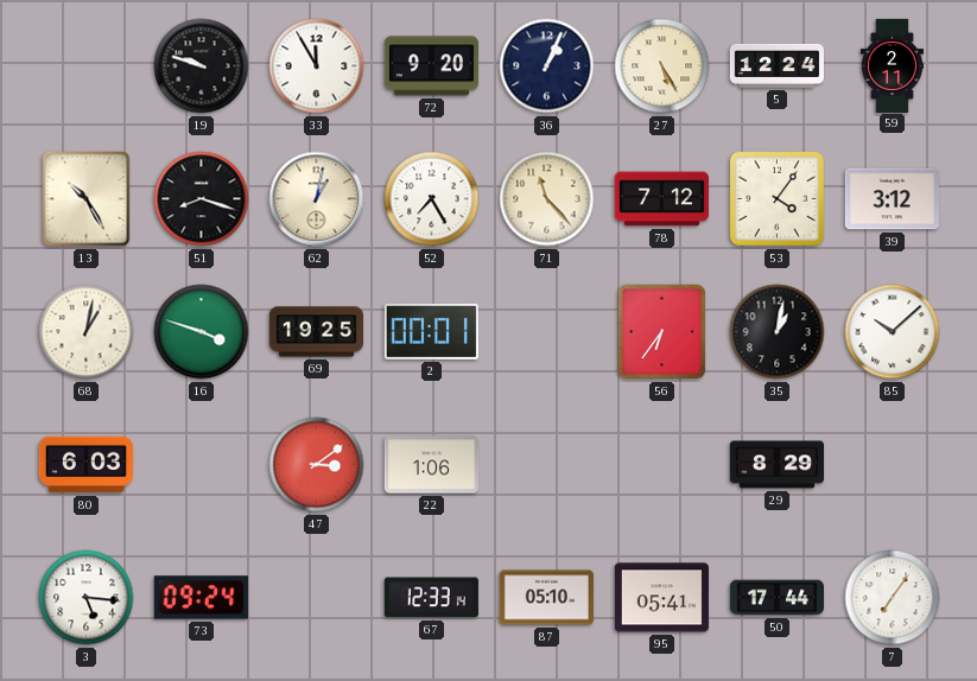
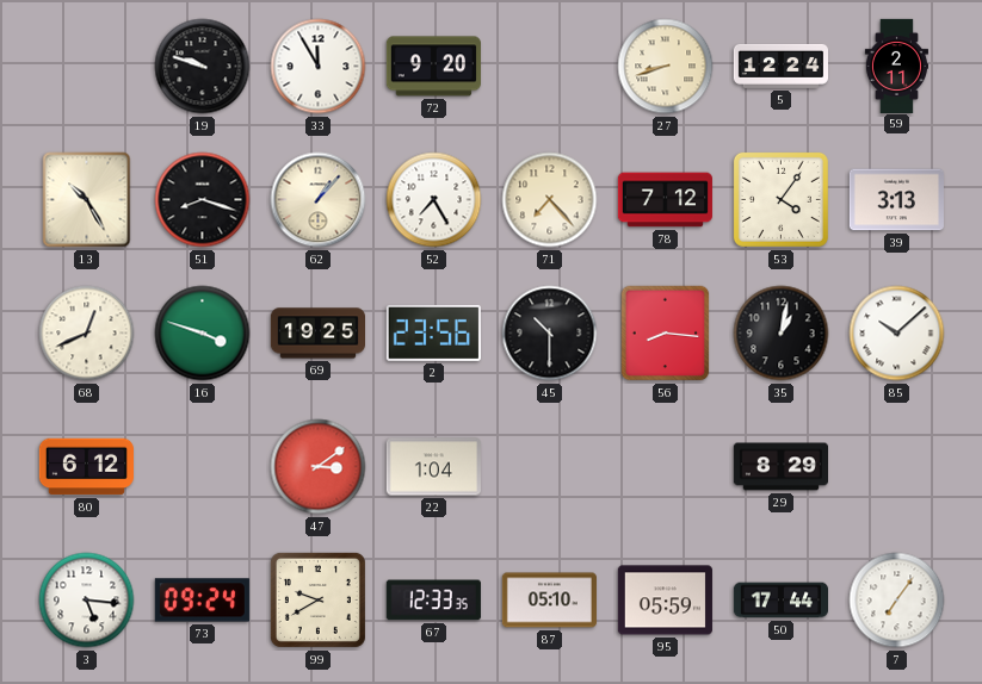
36: 1:04 -> none
27: 5:25 -> 8:42
62: 1:02 -> 1:07
71: 11:23 -> 7:23
39: 3:12 -> 3:13
68: 1:02 -> 12:41
2: 00:01 -> 23:56
45: none -> 10:30
56: 6:36 -> 8:16
80: 6:03 -> 6:12
22: 1:06 -> 1:04
99: none -> 9:40
67: 12:33:14 -> 12:33:35
95: 05:41 -> 05:59
